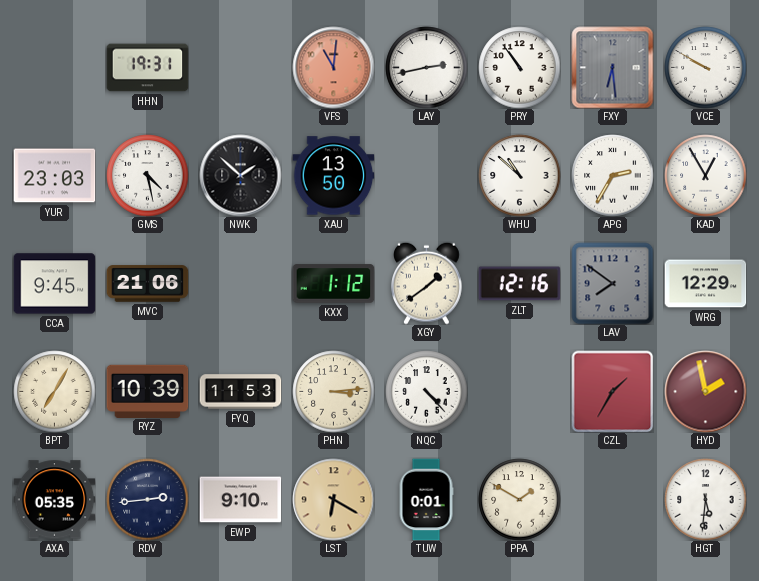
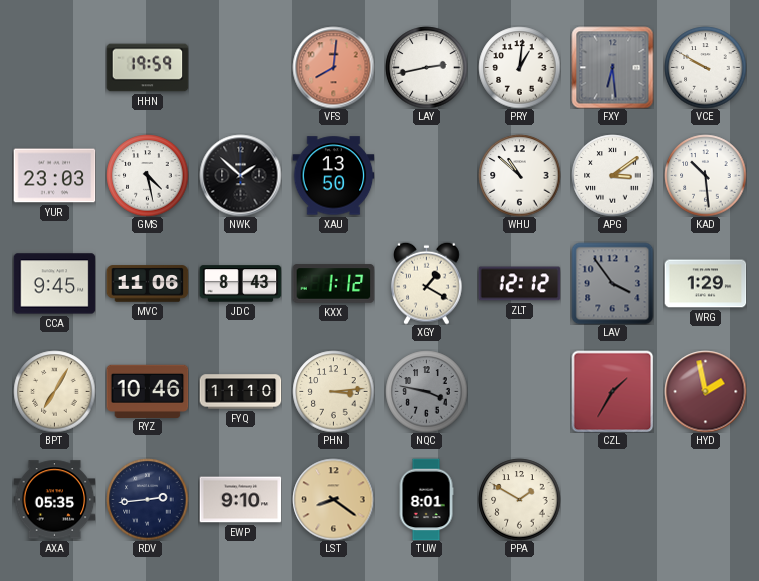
HHN: 19:31 -> 19:59
VFS: 11:01 -> 8:01
PRY: 10:54 -> 1:01
APG: 2:35 -> 3:09
KAD: 12:55 -> 10:29
MVC: 21:06 -> 11:06
JDC: none -> 8:43
XGY: 1:39 -> 1:20
ZLT: 12:16 -> 12:12
LAV: 7:51 -> 3:54
WRG: 12:29 -> 1:29
RYZ: 10:39 -> 10:46
FYQ: 11:53 -> 11:10
NQC: 4:23 -> 3:47
NQC dial: white -> grey
LST: 6:20 -> 8:21
TUW: 0:01 -> 8:01
HGT: 5:31 -> none
